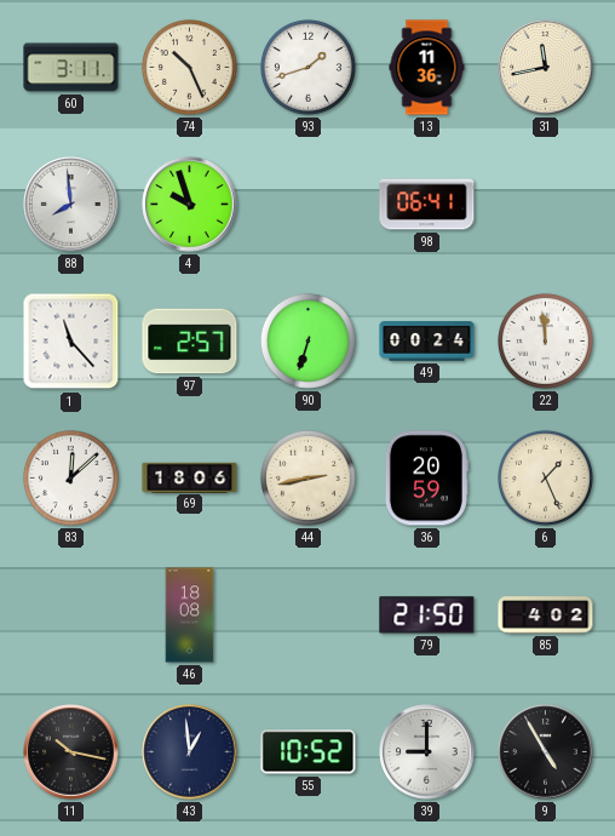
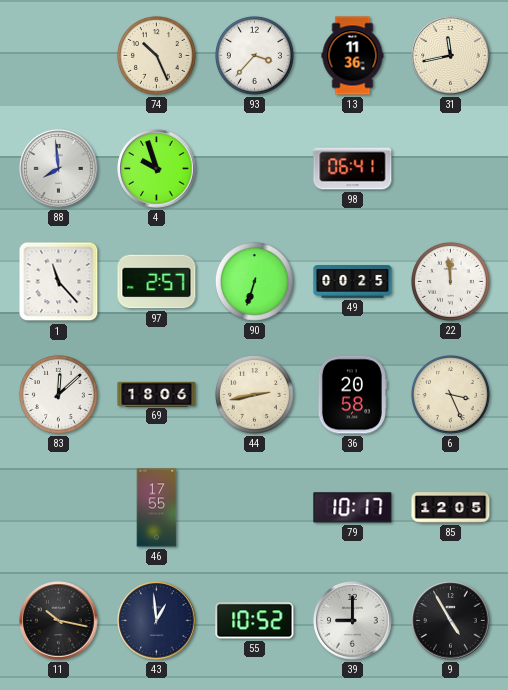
60: 3:11 -> none
93: 1:42 -> 3:37
49: 00:24 -> 00:25
36: 20:59 -> 20:58
6: 1:26 -> 3:26
46: 18:08 -> 17:55
79: 21:50 -> 10:17
85: 4:02 -> 12:05
